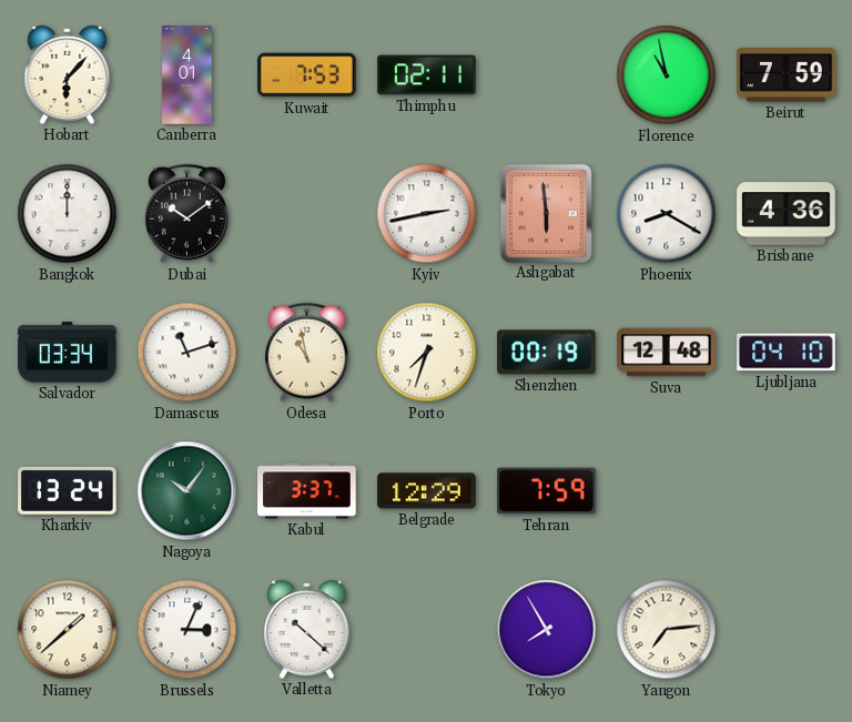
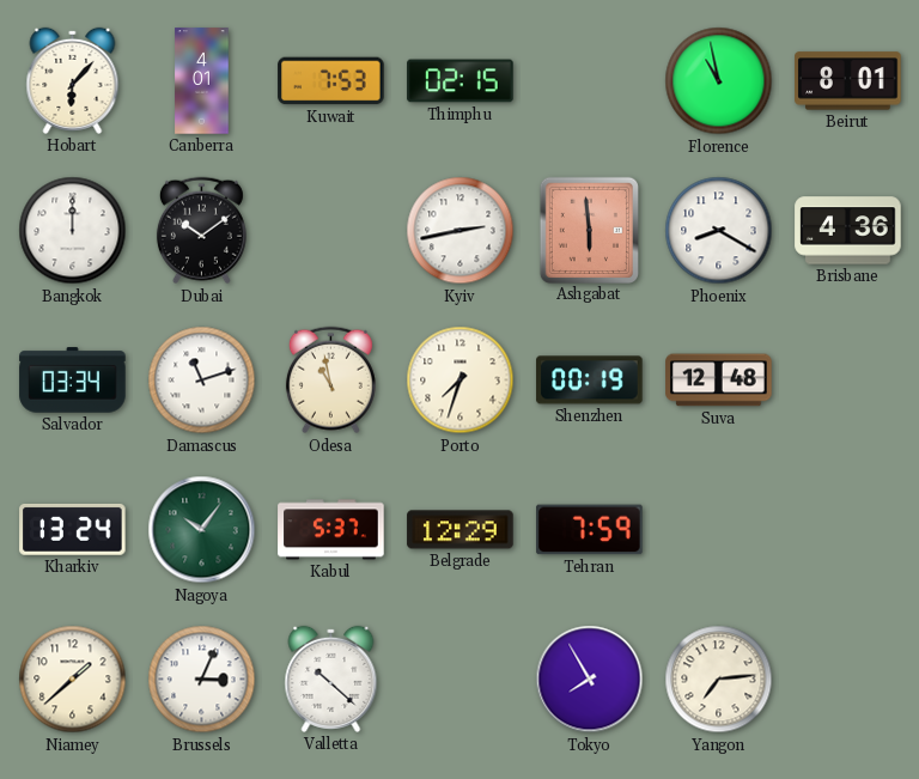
Thimphu: 02:11 -> 02:15
Beirut: 7:59 -> 8:01
Ljubljana: 04:10 -> none
Kabul: 3:37 -> 5:37
